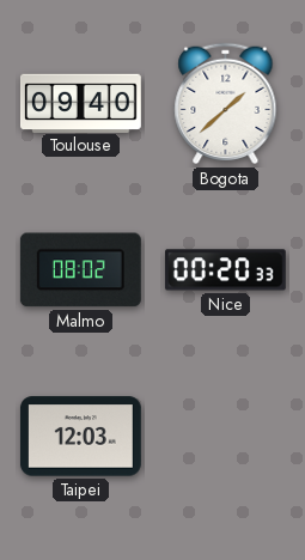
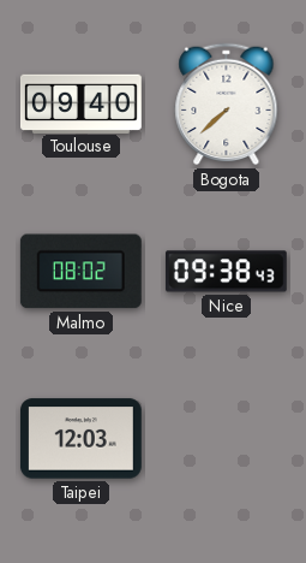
Bogota: 1:38 -> 7:38
Nice: 00:20 -> 09:38
